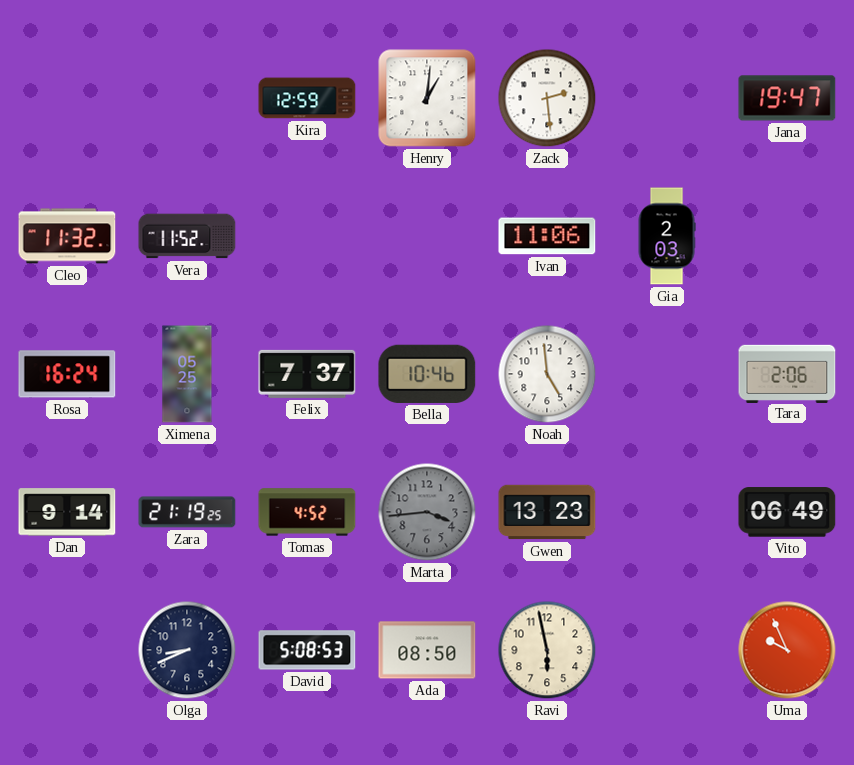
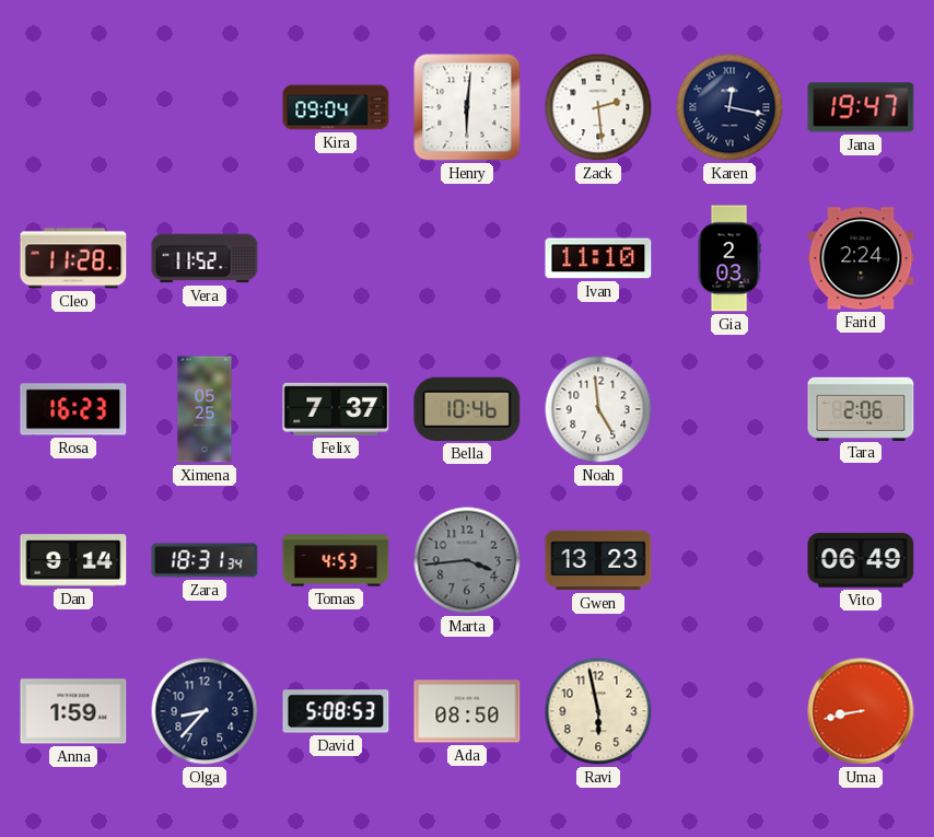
Kira: 12:59 -> 09:04
Henry: 1:01 -> 6:01
Karen: none -> 12:17
Cleo: 11:32 -> 11:28
Ivan: 11:06 -> 11:10
Farid: none -> 2:24
Rosa: 16:24 -> 16:23
Zara: 21:19 -> 18:31
Tomas: 4:52 -> 4:53
Anna: none -> 1:59
Olga: 8:41 -> 8:37
Uma: 9:56 -> 8:43
